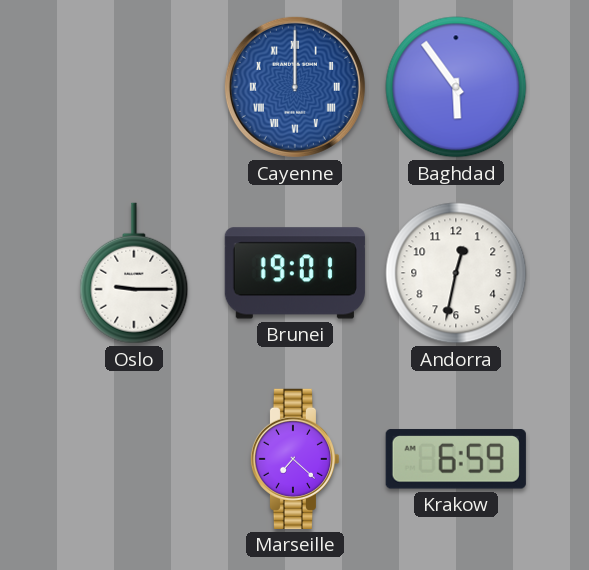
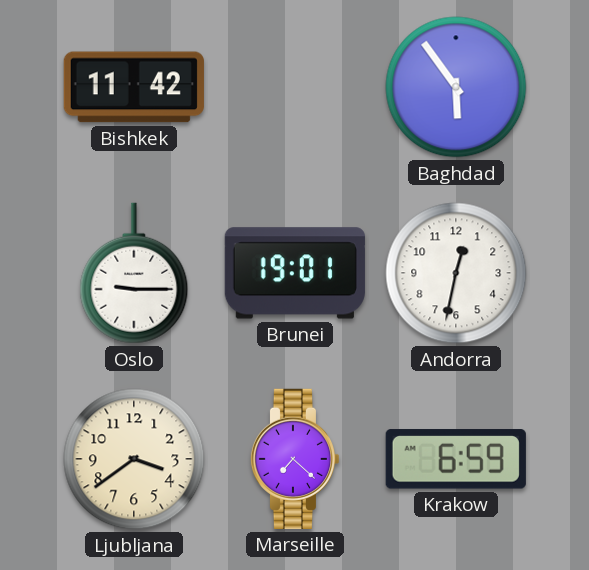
Bishkek: none -> 11:42
Cayenne: 12:00 -> none
Ljubljana: none -> 3:39
